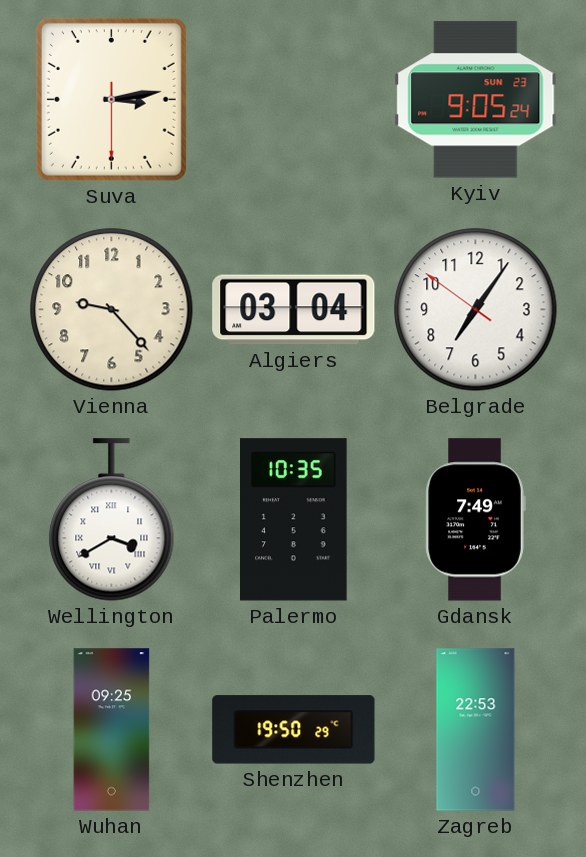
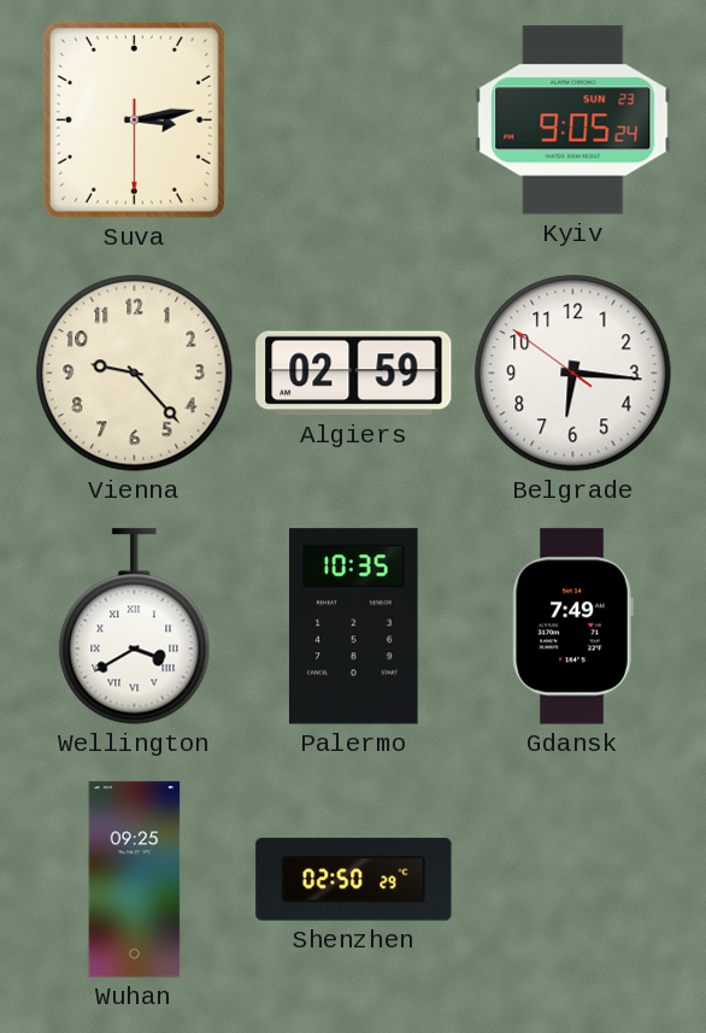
Algiers: 03:04 -> 02:59
Belgrade: 7:05 -> 6:15
Shenzhen: 19:50 -> 02:50
Zagreb: 22:53 -> none
